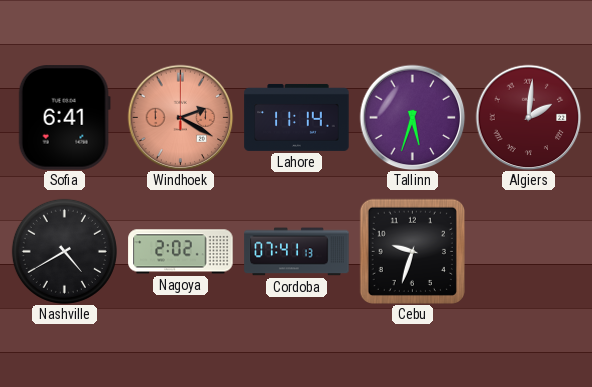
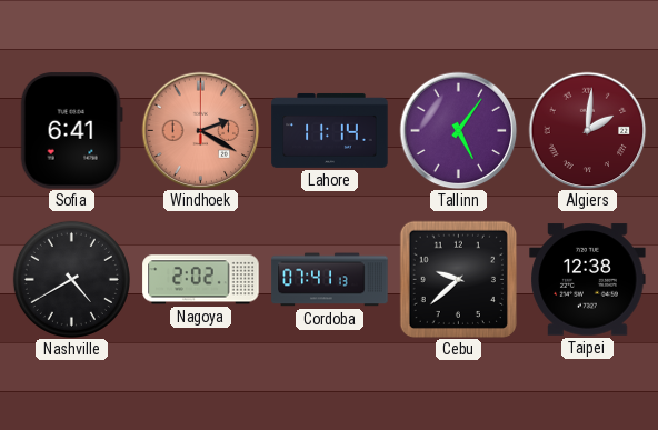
Tallinn: 5:33 -> 5:06
Cebu: 9:33 -> 9:38
Taipei: none -> 12:38
